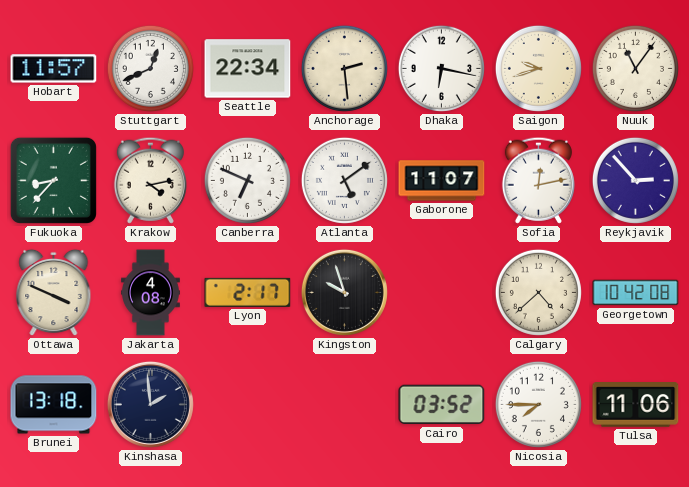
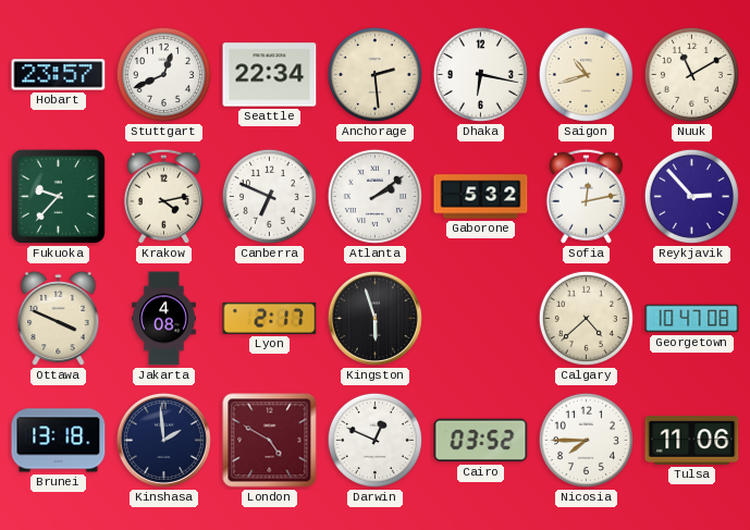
Hobart: 11:57 -> 23:57
Saigon: 9:42 -> 10:42
Nuuk: 11:06 -> 11:10
Fukuoka: 8:37 -> 9:37
Atlanta: 5:09 -> 2:09
Gaborone: 11:07 -> 5:32
Kingston: 9:57 -> 5:57
Georgetown: 10:42 -> 10:47
London: none -> 4:50
Darwin: none -> 12:49
